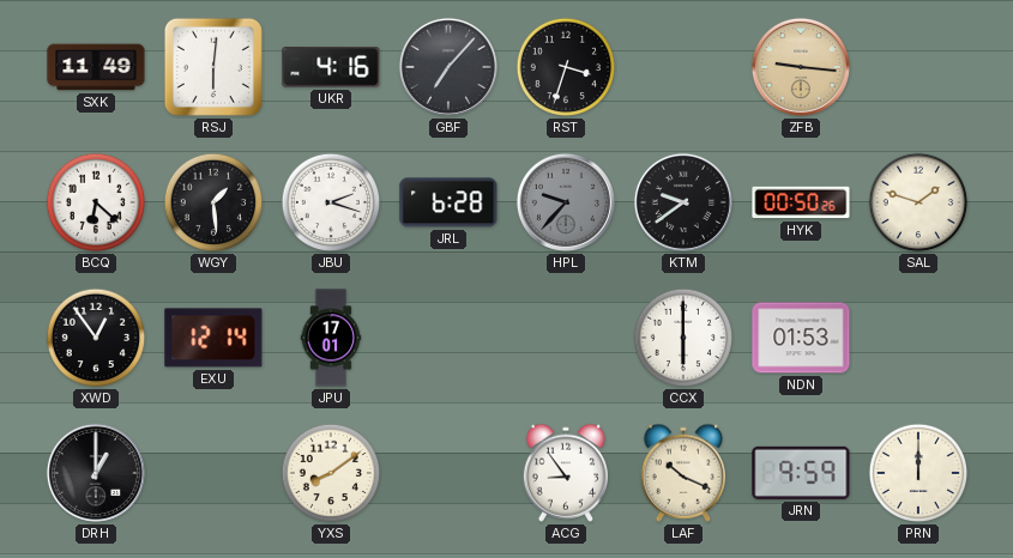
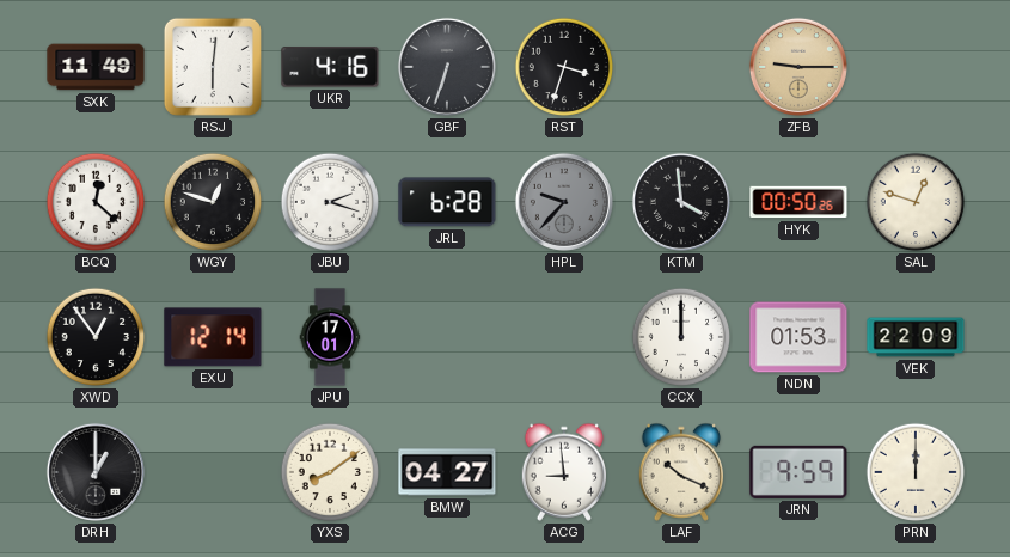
GBF: 7:07 -> 6:33
ZFB: 9:16 -> 9:15
BCQ: 6:22 -> 12:22
WGY: 1:29 -> 12:48
KTM: 9:39 -> 3:59
SAL: 1:48 -> 12:48
CCX: 6:00 -> 12:00
VEK: none -> 22:09
BMW: none -> 04:27
ACG: 8:54 -> 8:59
